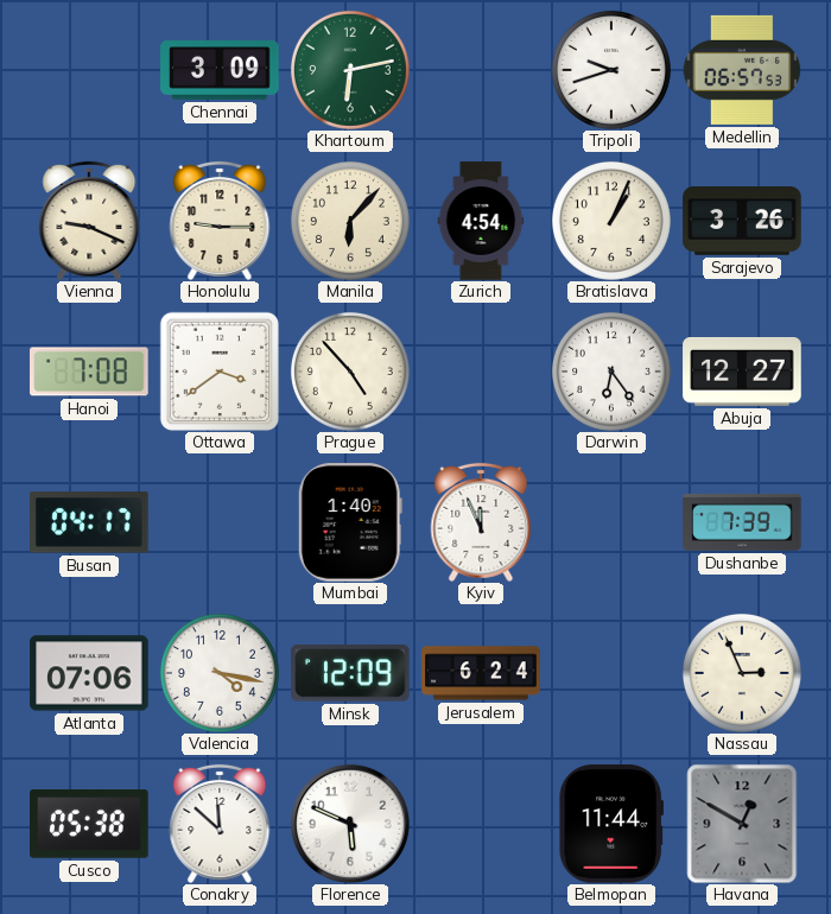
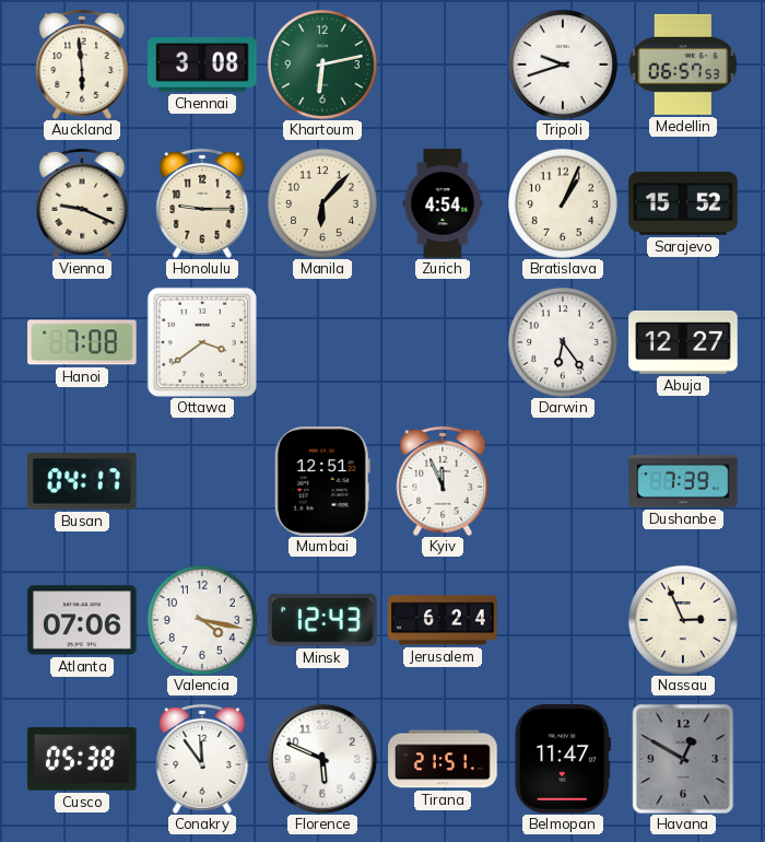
Auckland: none -> 5:59
Chennai: 3:09 -> 3:08
Sarajevo: 3:26 -> 15:52
Prague: 4:53 -> none
Mumbai: 1:40 -> 12:51
Minsk: 12:09 -> 12:43
Conakry: 11:52 -> 11:54
Tirana: none -> 21:51
Belmopan: 11:44 -> 11:47
